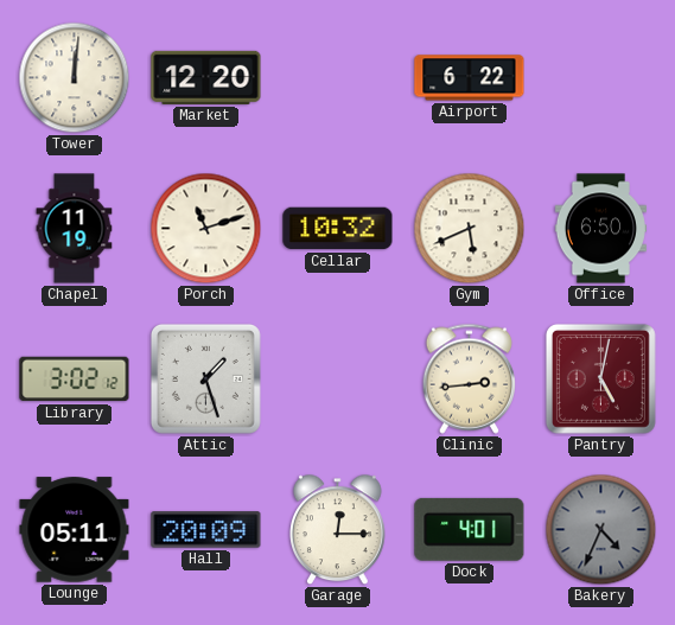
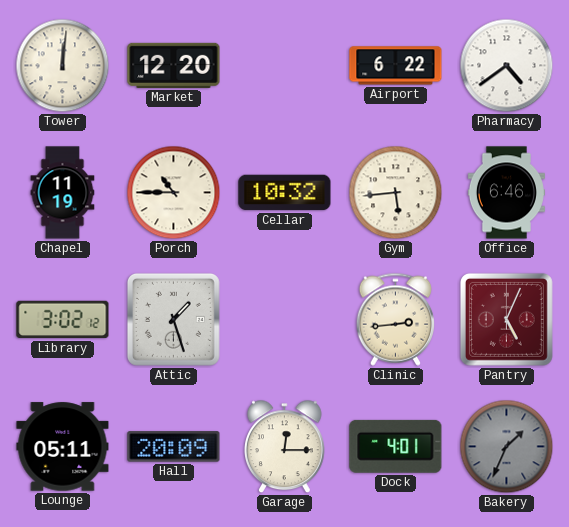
Pharmacy: none -> 4:39
Porch: 11:12 -> 10:45
Gym: 5:41 -> 5:44
Office: 6:50 -> 6:46
Pantry: 5:02 -> 5:04
Bakery: 4:34 -> 1:34
